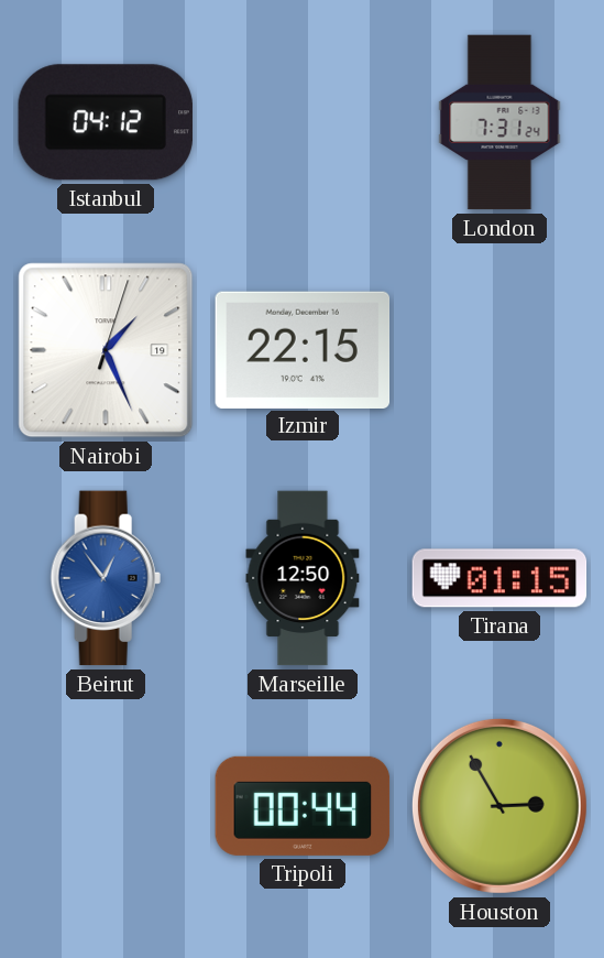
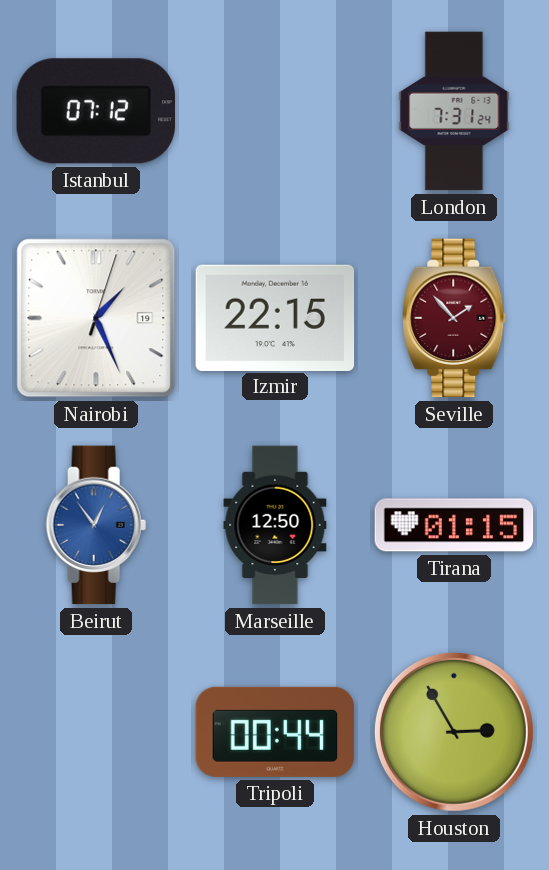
Istanbul: 04:12 -> 07:12
Seville: none -> 1:53
